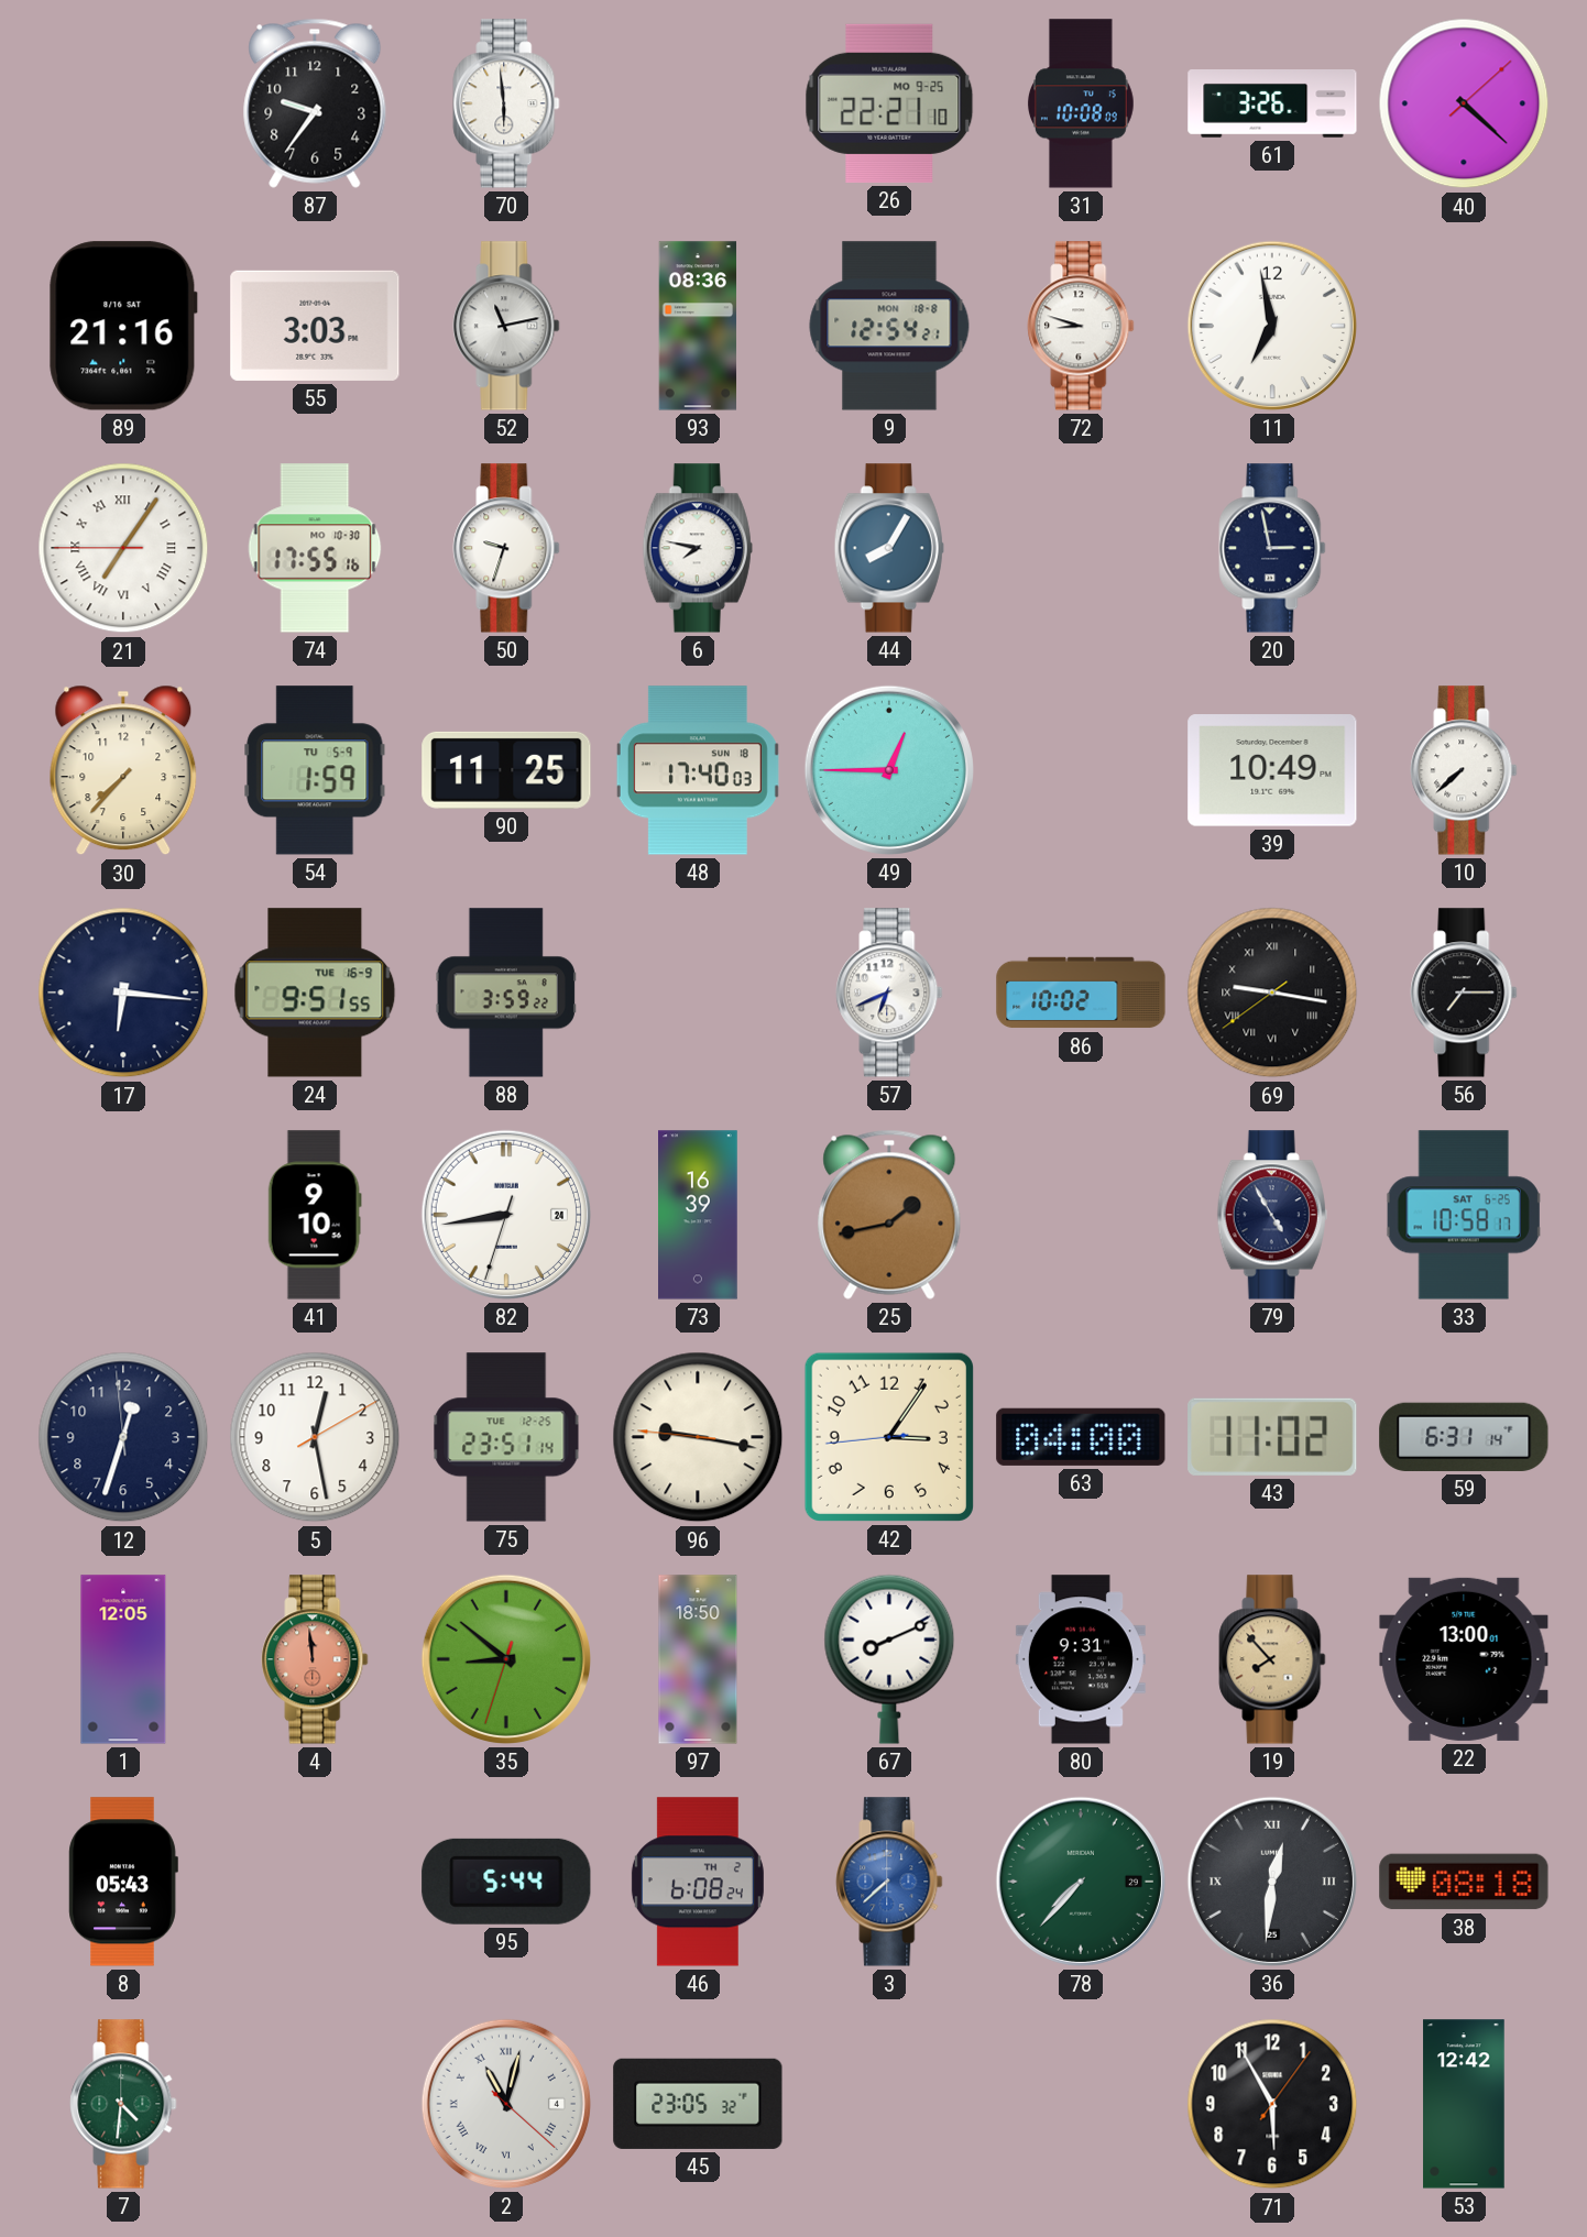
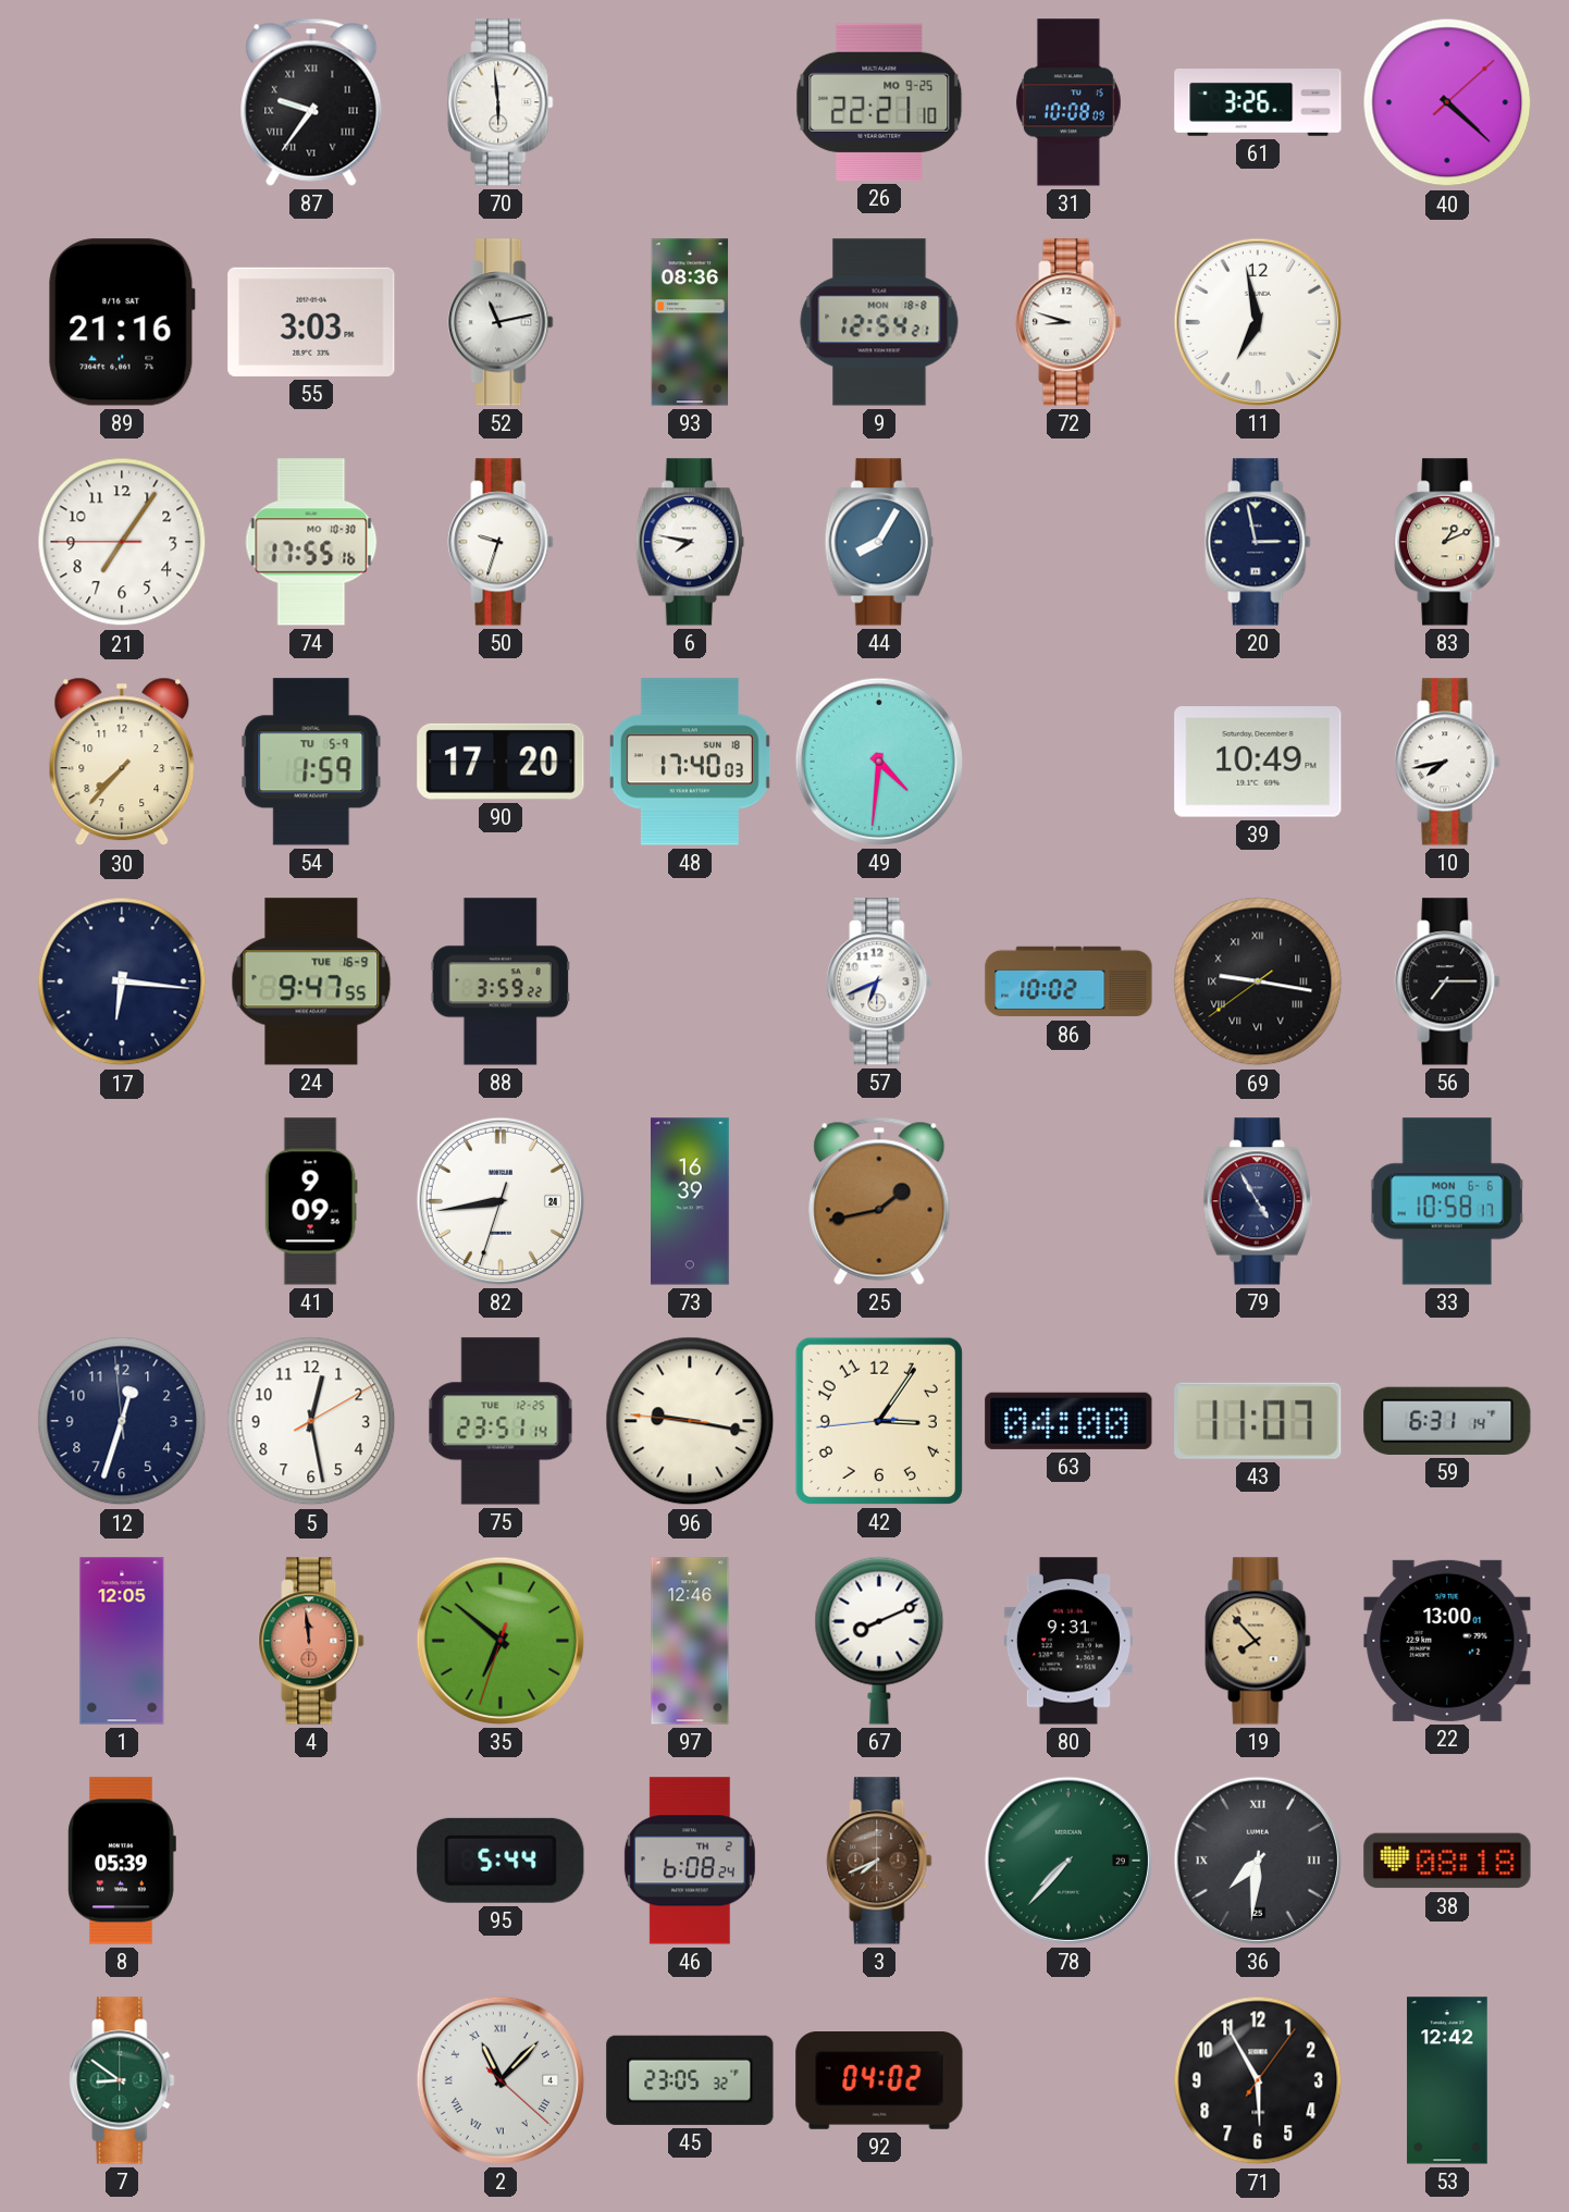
87 numerals: Arabic -> Roman
21 numerals: Roman -> Arabic
83: none -> 1:11
90: 11:25 -> 17:20
49: 12:45 -> 4:31
10: 7:38 -> 7:43
24: 9:51 -> 9:47
41: 9:10 -> 9:09
33 date: SAT 6-25 -> MON 6-6
43: 11:02 -> 11:07
35: 8:51 -> 6:51
97: 18:50 -> 12:46
8: 05:43 -> 05:39
3: 7:38 -> 7:41
3 dial: blue -> brown
36: 12:31 -> 7:31
7: 4:31 -> 8:51
2: 11:02 -> 11:07
92: none -> 04:02
